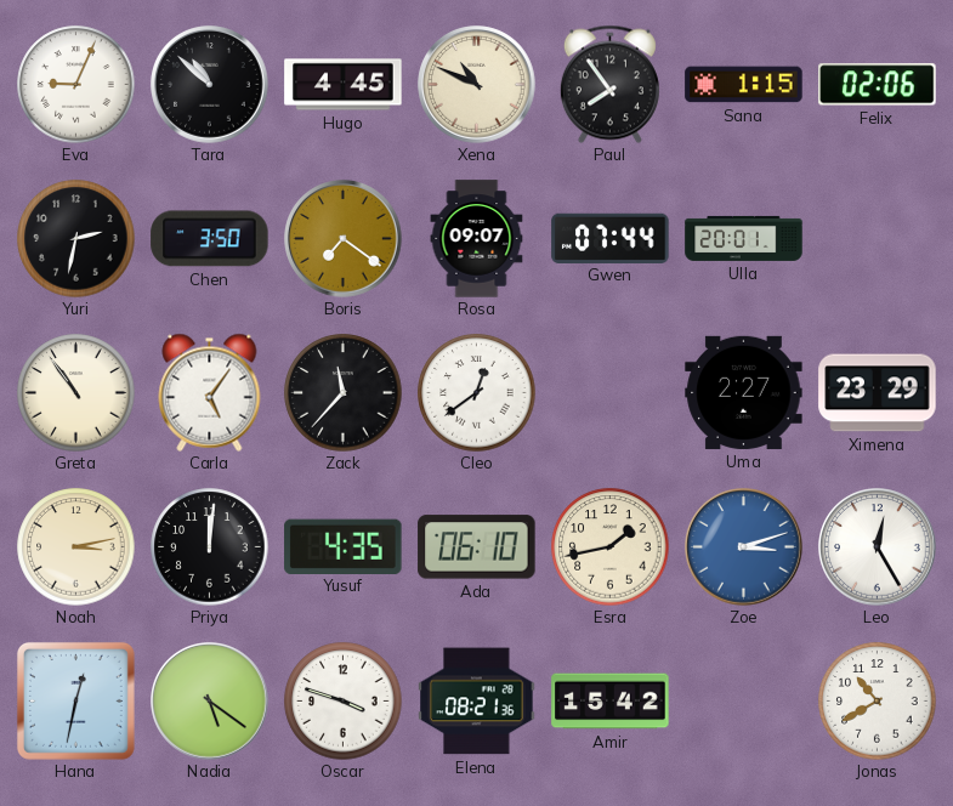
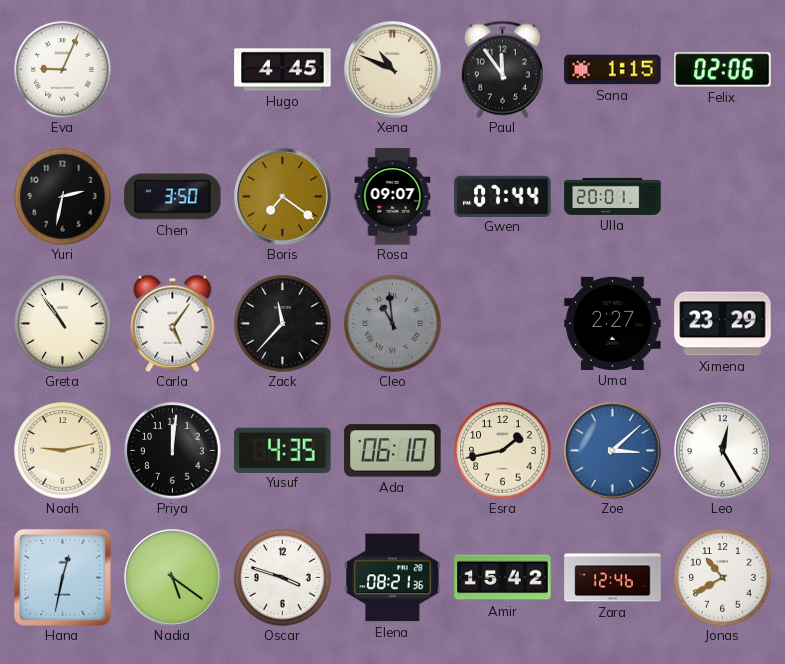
Tara: 10:52 -> none
Paul: 7:54 -> 11:54
Cleo: 12:39 -> 10:59
Cleo dial: white -> grey
Noah: 3:13 -> 9:13
Zoe: 3:12 -> 3:08
Zara: none -> 12:46
